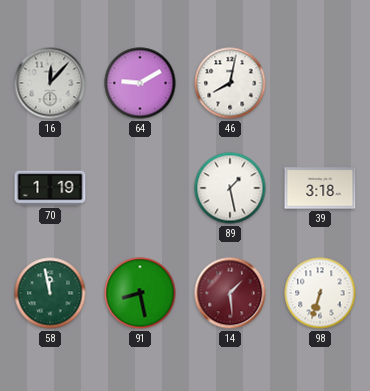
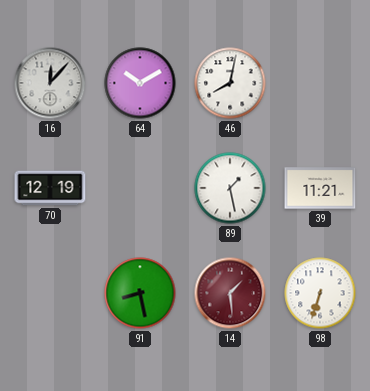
64: 9:10 -> 10:10
70: 1:19 -> 12:19
39: 3:18 -> 11:21
58: 11:58 -> none
